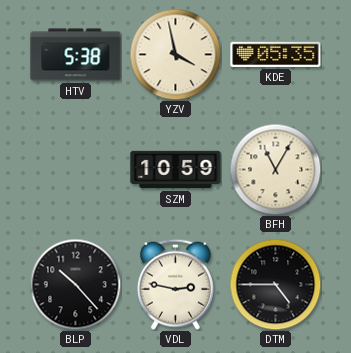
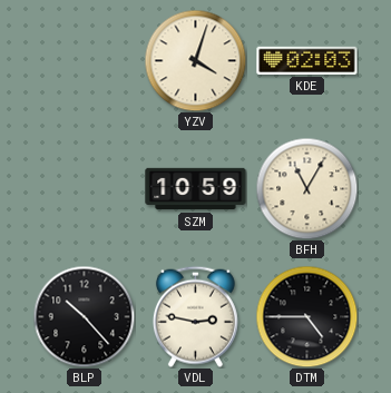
HTV: 5:38 -> none
YZV: 3:58 -> 4:03
KDE: 05:35 -> 02:03
